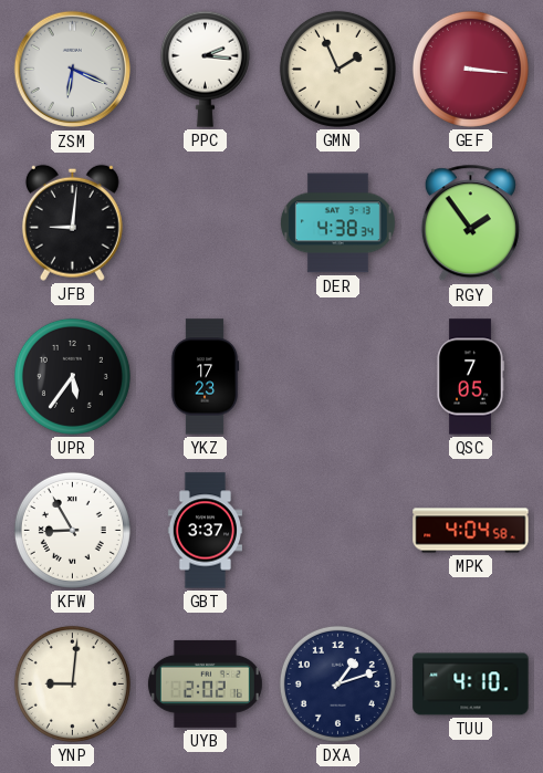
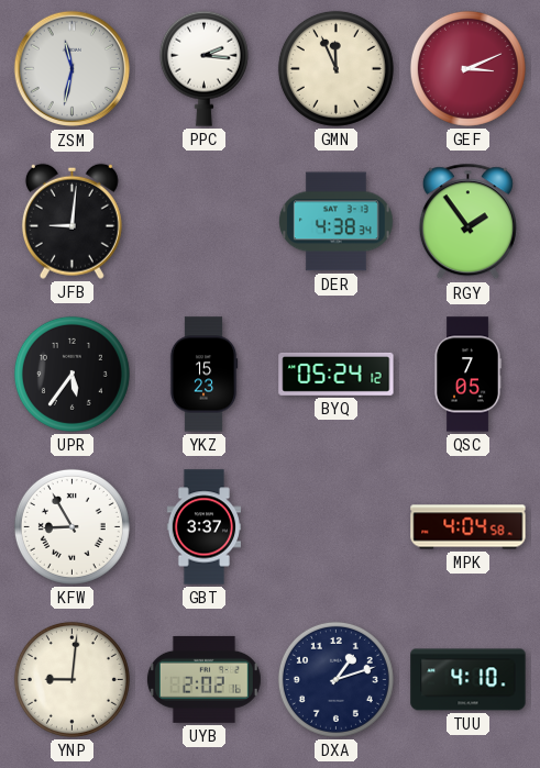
ZSM: 6:19 -> 11:32
GMN: 1:56 -> 11:56
GEF: 3:16 -> 3:11
YKZ: 17:23 -> 15:23
BYQ: none -> 05:24
